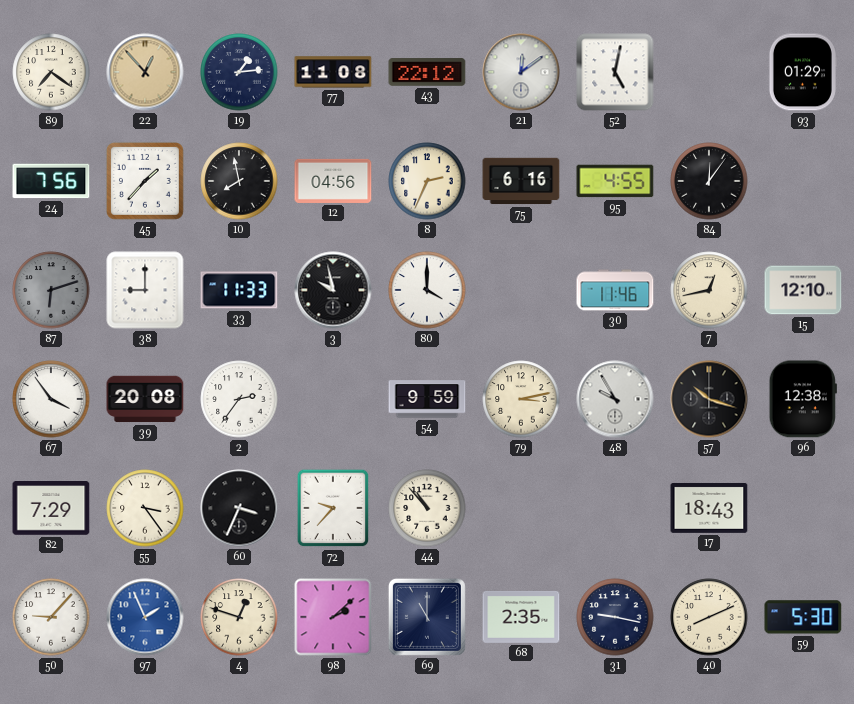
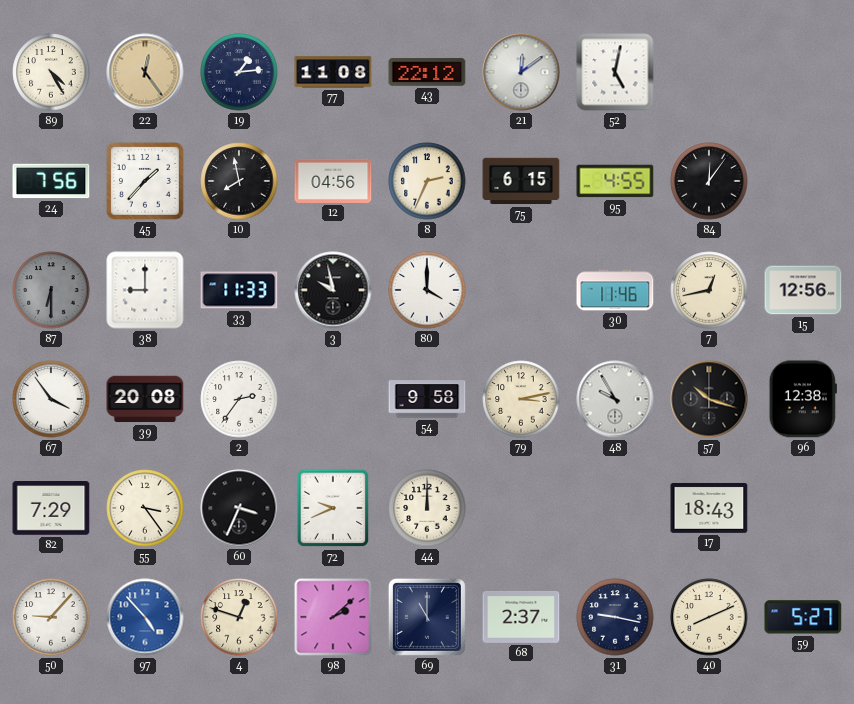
89: 7:21 -> 4:25
22: 12:53 -> 12:24
93: 01:29 -> none
75: 6:16 -> 6:15
87: 6:12 -> 6:30
15: 12:10 -> 12:56
54: 9:59 -> 9:58
72: 9:37 -> 9:41
44: 10:53 -> 12:00
97: 1:56 -> 4:53
68: 2:35 -> 2:37
59: 5:30 -> 5:27
